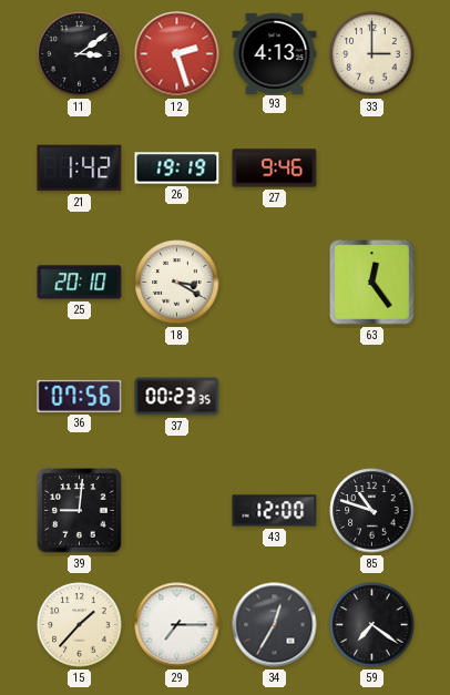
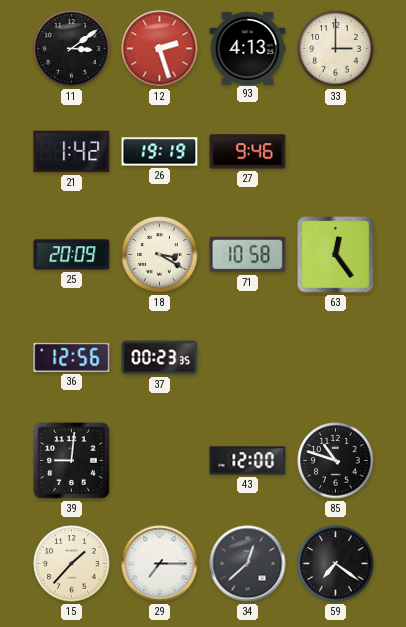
25: 20:10 -> 20:09
71: none -> 10:58
36: 07:56 -> 12:56
34: 12:35 -> 12:38
